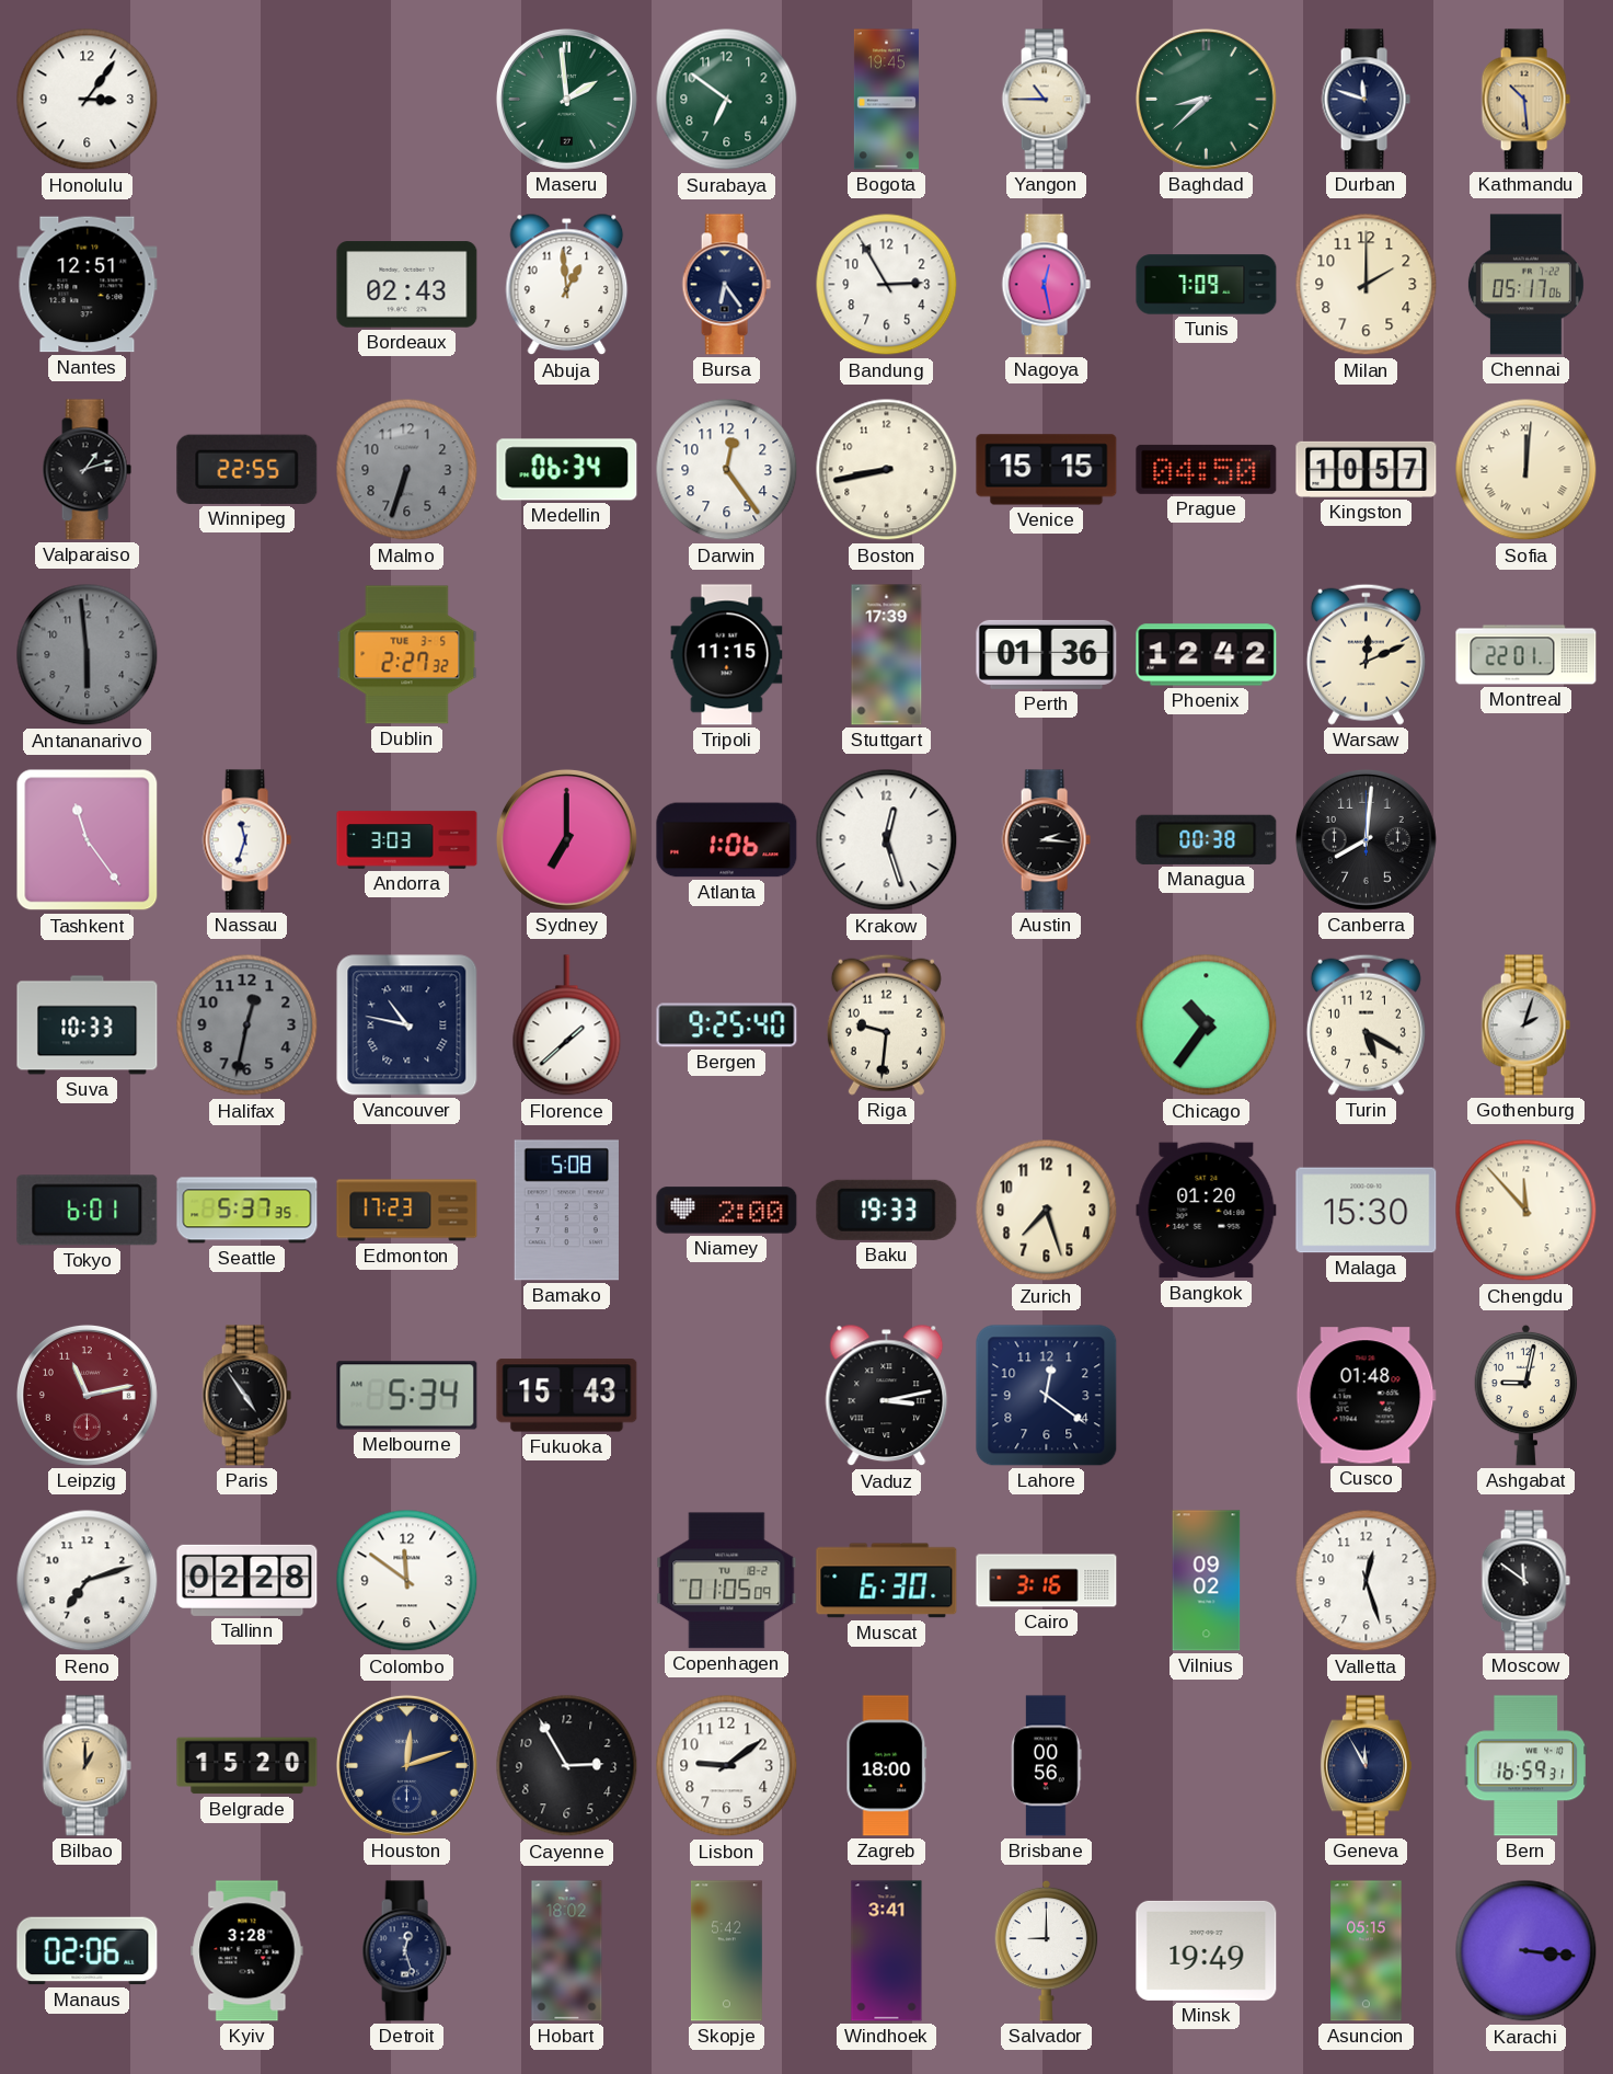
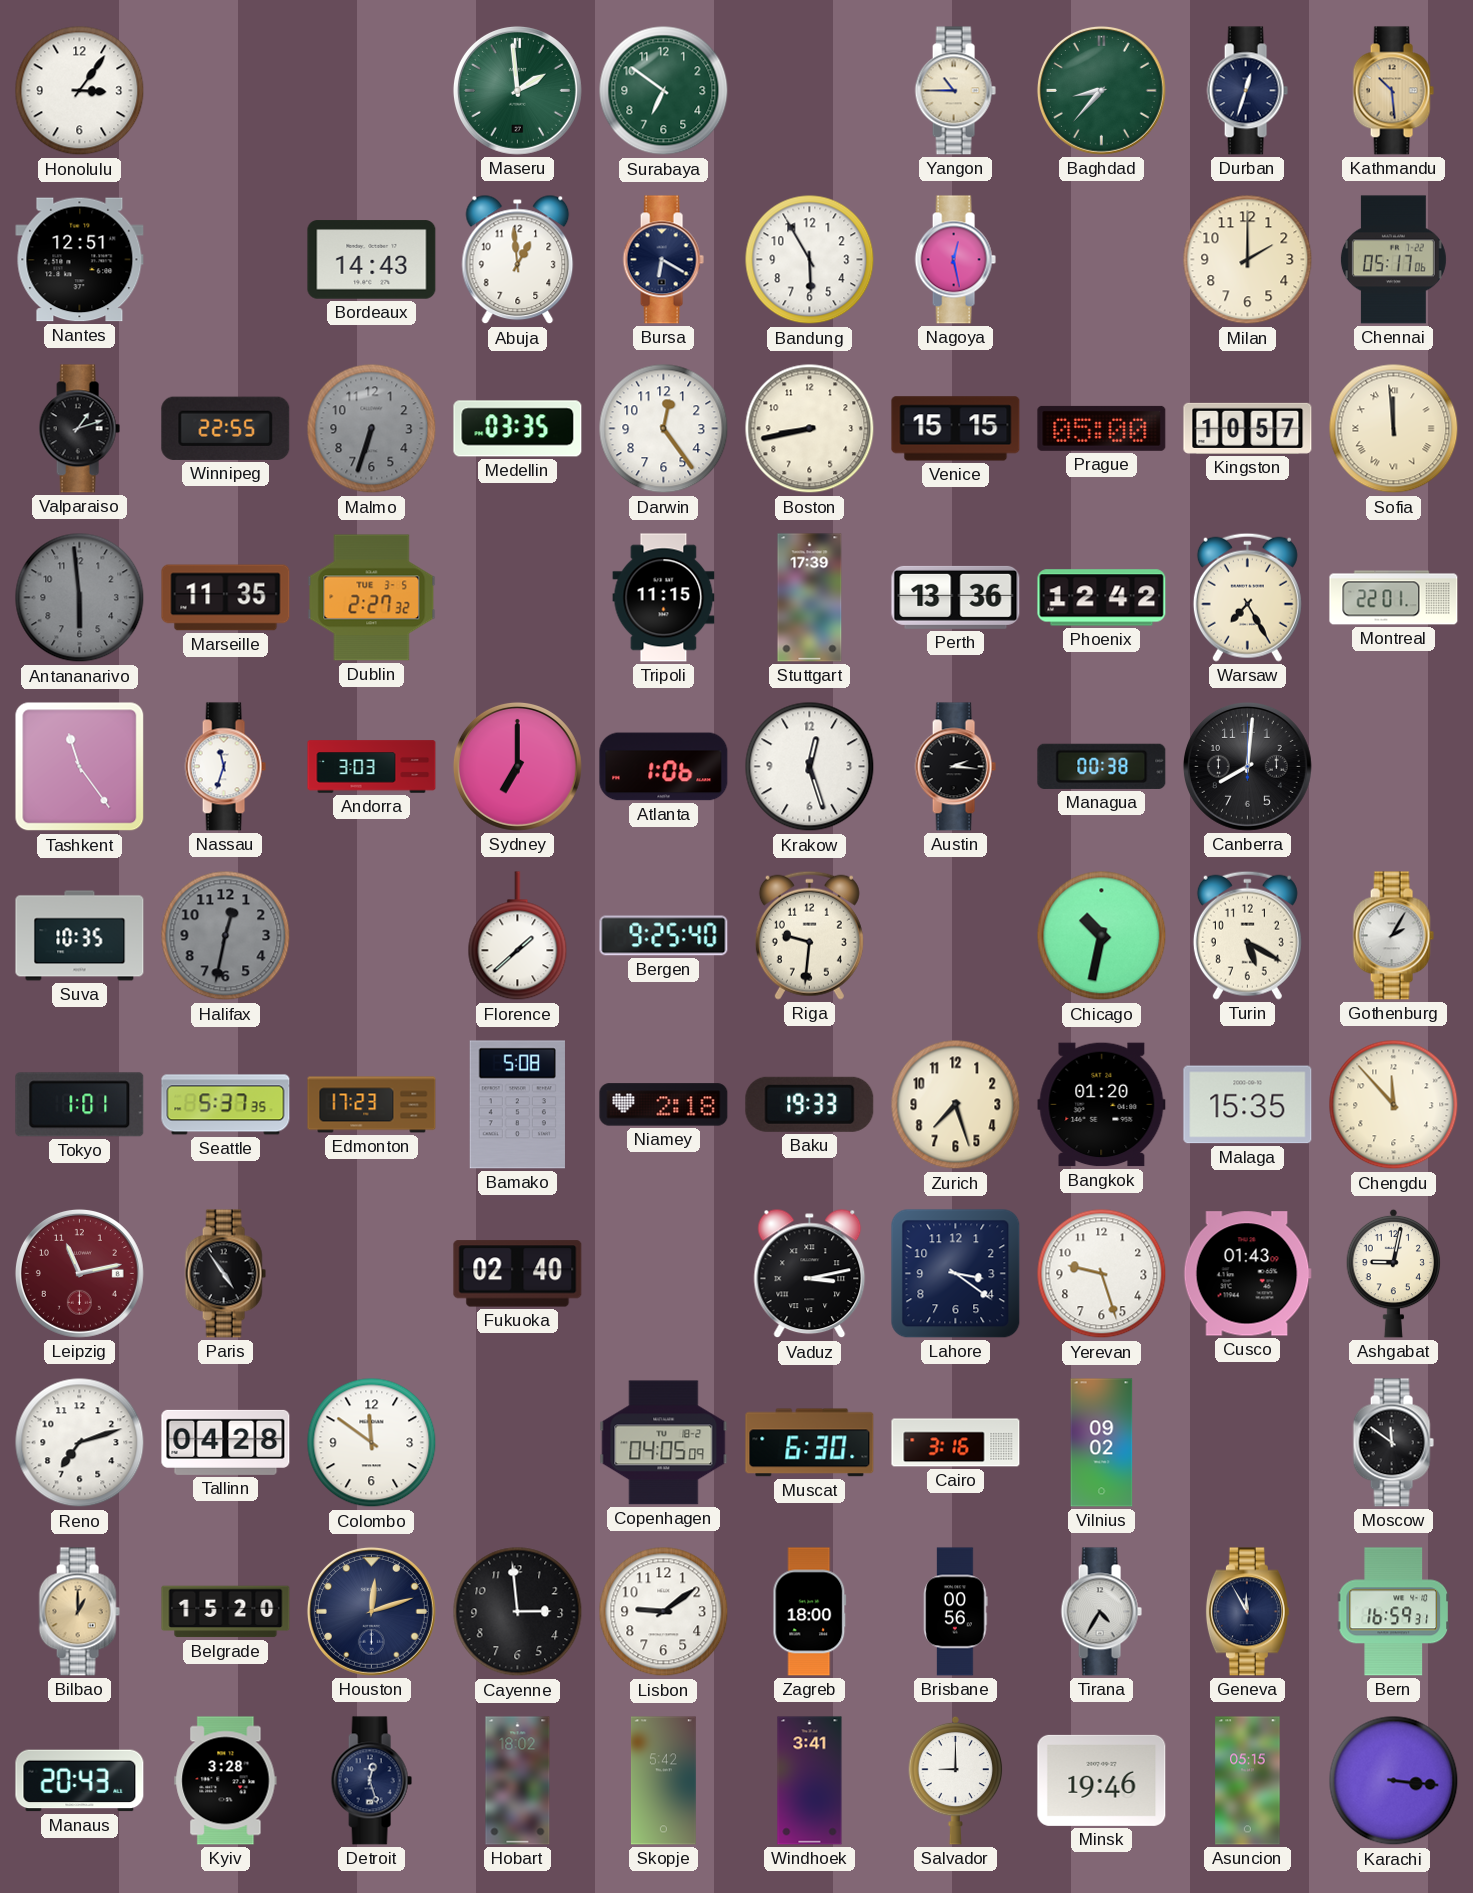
Bogota: 19:45 -> none
Baghdad: 8:38 -> 8:37
Durban: 11:48 -> 12:33
Bordeaux: 02:43 -> 14:43
Bursa: 6:24 -> 6:20
Bandung: 2:55 -> 5:55
Tunis: 7:09 -> none
Medellin: 06:34 -> 03:35
Prague: 04:50 -> 05:00
Sofia: 12:01 -> 11:59
Marseille: none -> 11:35
Perth: 01:36 -> 13:36
Warsaw: 12:11 -> 7:25
Suva: 10:33 -> 10:35
Vancouver: 10:47 -> none
Chicago: 10:36 -> 10:32
Gothenburg: 2:03 -> 2:05
Tokyo: 6:01 -> 1:01
Niamey: 2:00 -> 2:18
Malaga: 15:30 -> 15:35
Melbourne: 5:34 -> none
Fukuoka: 15:43 -> 02:40
Lahore: 12:21 -> 3:21
Yerevan: none -> 9:27
Cusco: 01:48 -> 01:43
Tallinn: 02:28 -> 04:28
Copenhagen: 01:05 -> 04:05
Valletta: 12:27 -> none
Cayenne: 2:55 -> 2:59
Tirana: none -> 4:35
Manaus: 02:06 -> 20:43
Minsk: 19:49 -> 19:46
